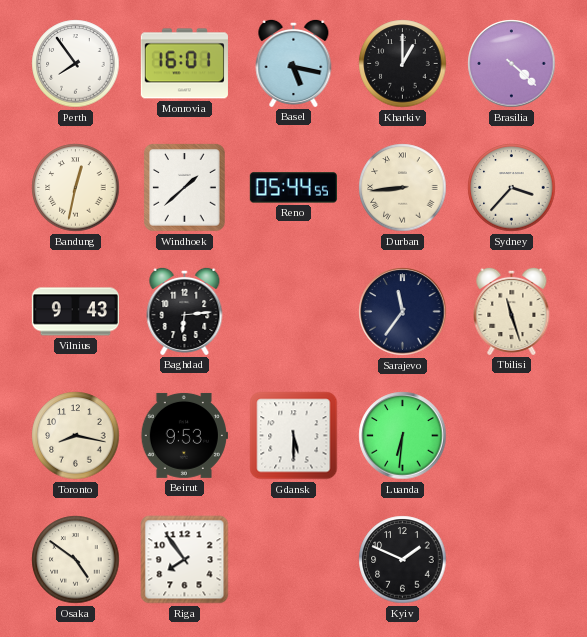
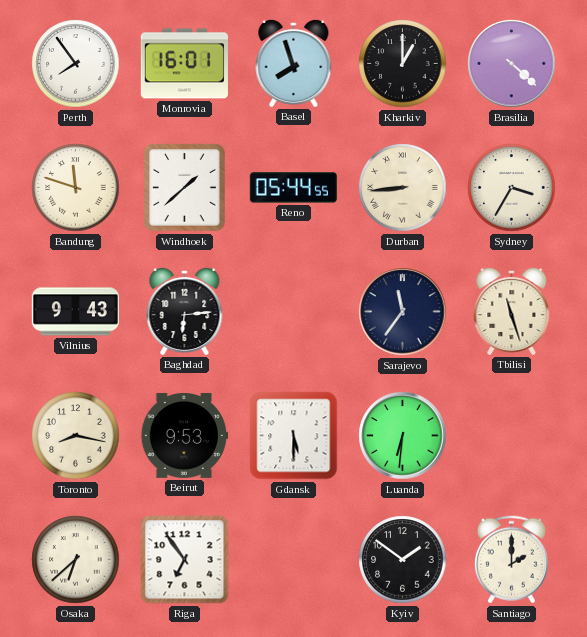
Basel: 5:17 -> 7:57
Bandung: 12:32 -> 11:48
Sydney: 3:37 -> 3:35
Osaka: 4:51 -> 6:38
Riga: 7:54 -> 6:54
Kyiv: 1:49 -> 1:51
Santiago: none -> 2:00
